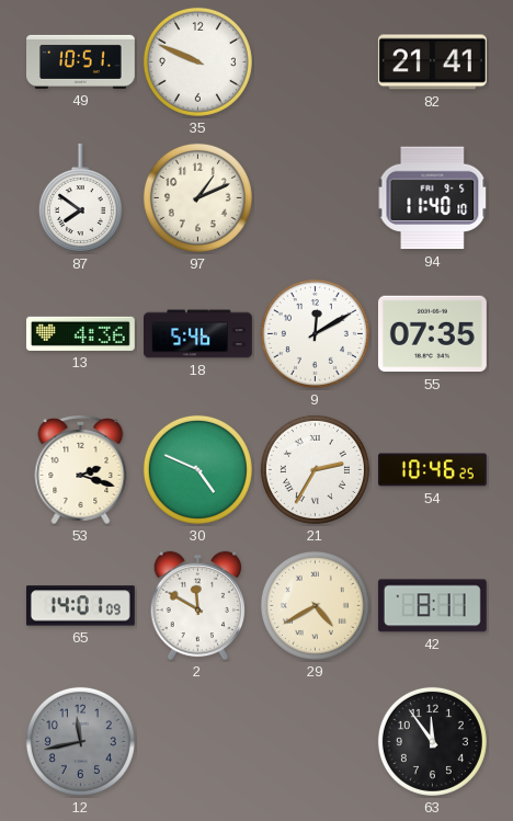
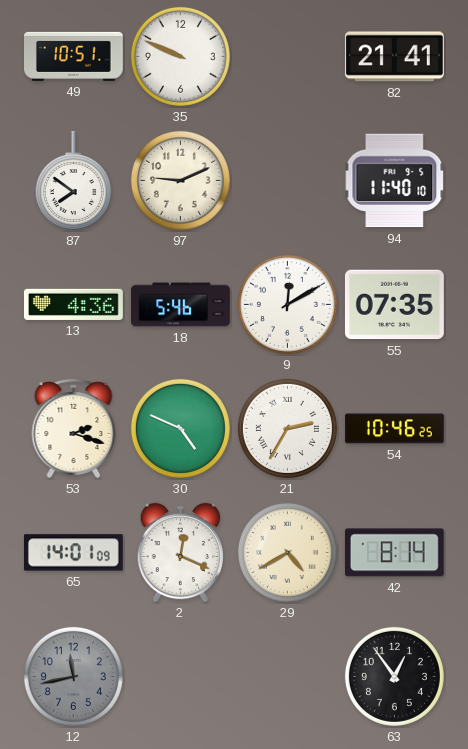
97: 1:11 -> 9:11
2: 11:50 -> 12:19
42: 8:11 -> 8:14
63: 11:54 -> 12:54
